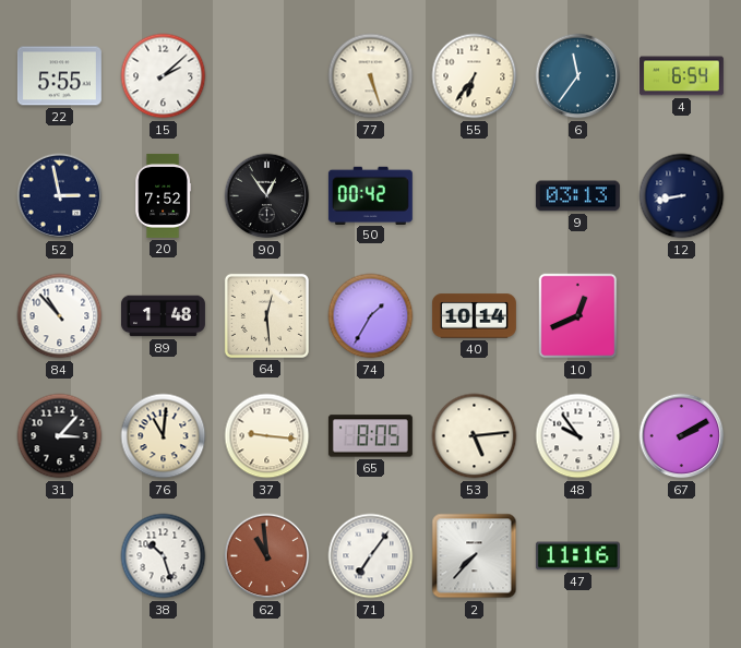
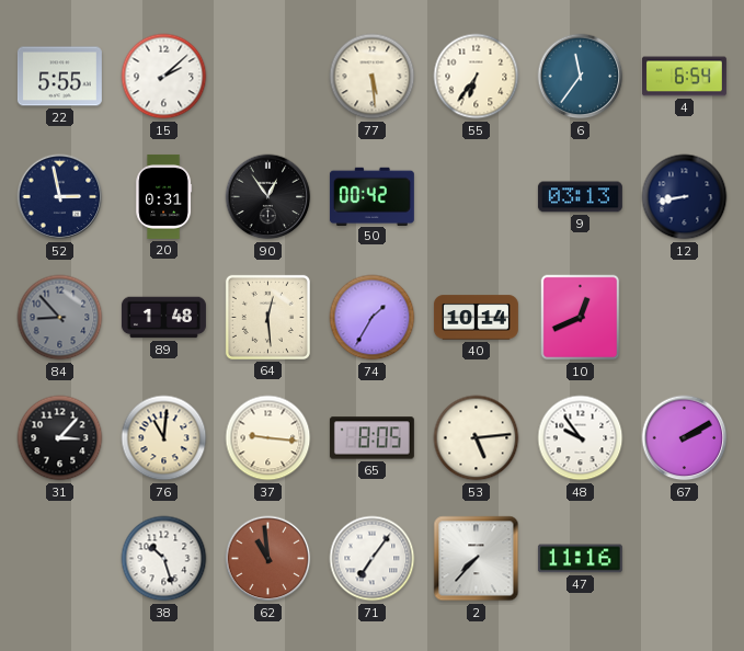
77: 5:27 -> 5:29
20: 7:52 -> 0:31
84: 10:53 -> 8:53
84 dial: white -> grey
